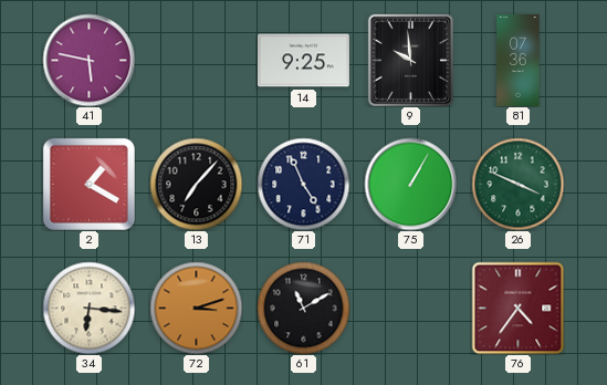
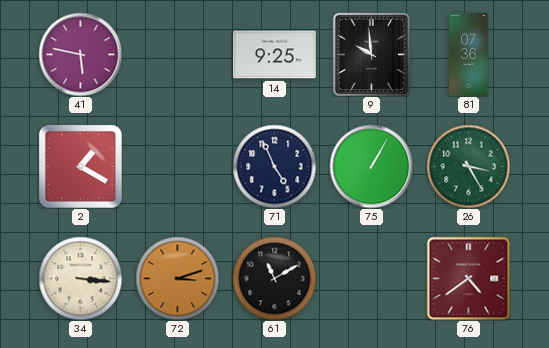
13: 7:07 -> none
26: 3:49 -> 3:25
34: 6:16 -> 3:16
76: 4:36 -> 4:39
